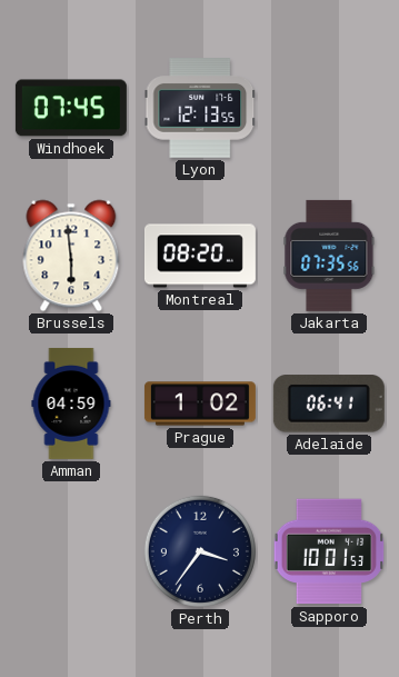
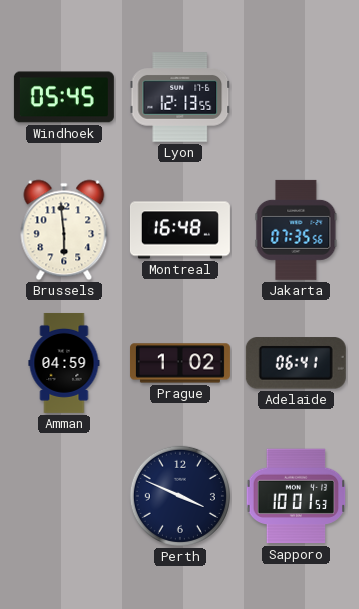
Windhoek: 07:45 -> 05:45
Montreal: 08:20 -> 16:48
Perth: 3:36 -> 3:49
